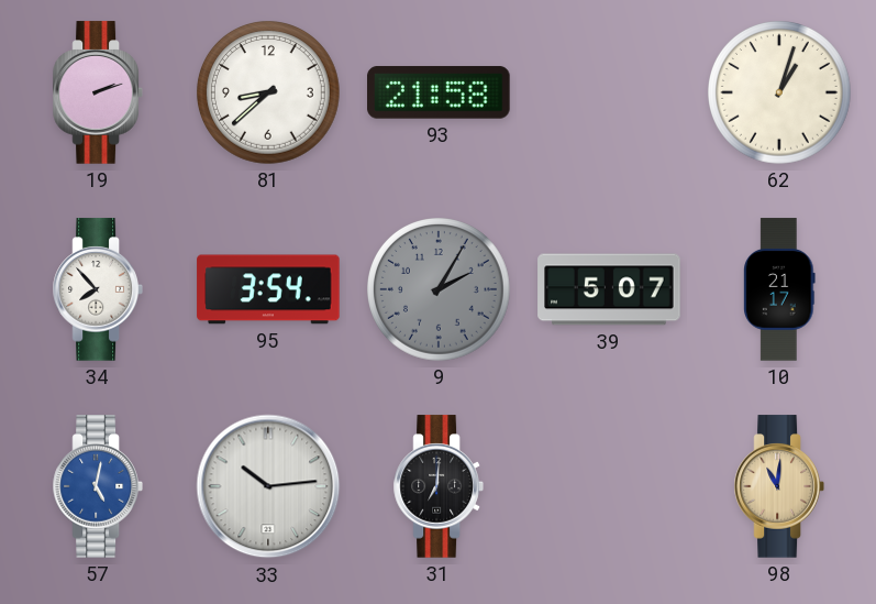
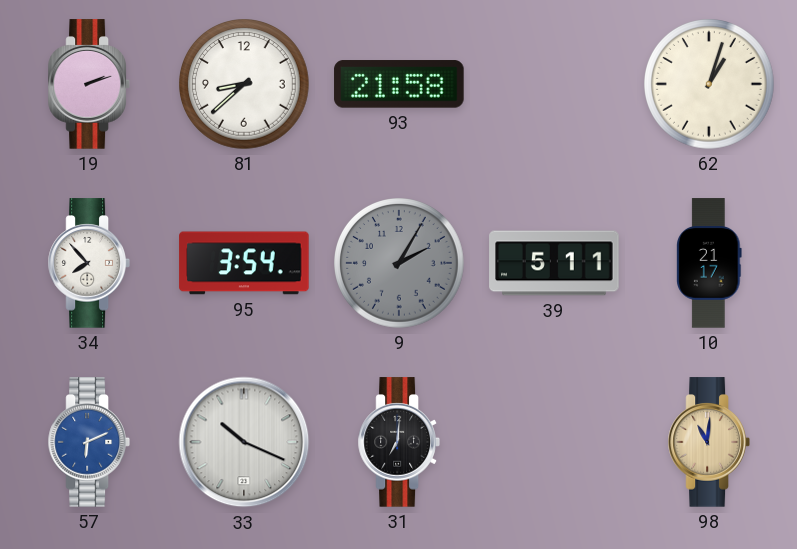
39: 5:07 -> 5:11
57: 5:02 -> 6:11
33: 10:14 -> 10:19
